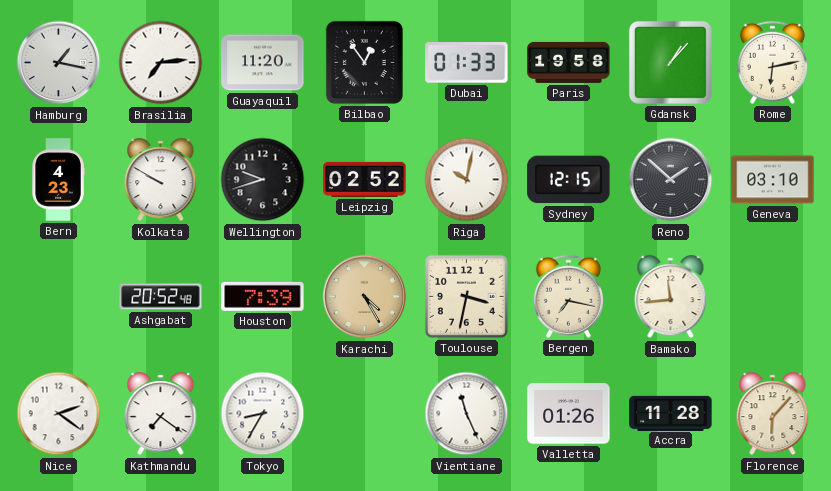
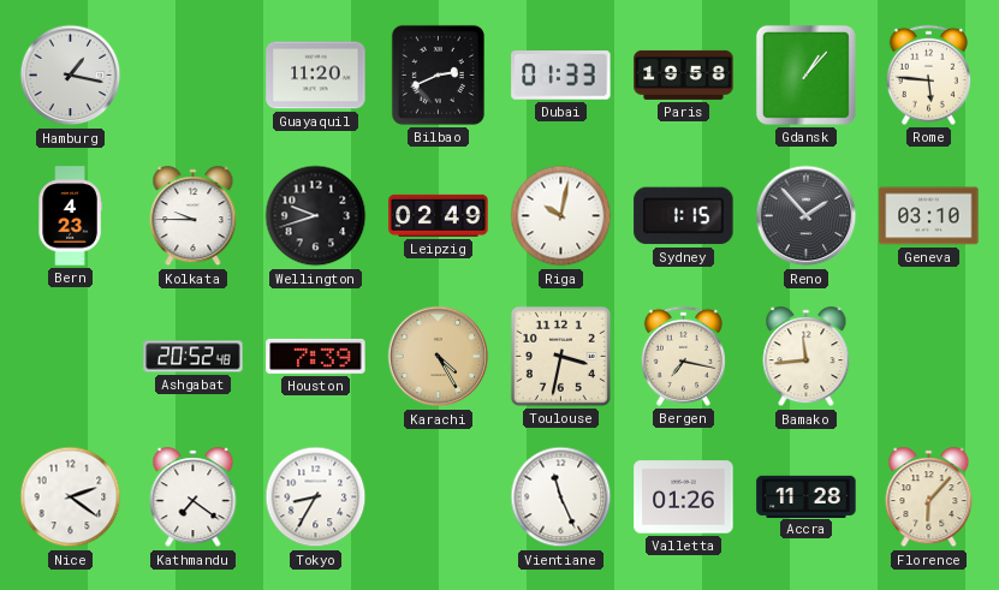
Brasilia: 7:14 -> none
Bilbao: 12:54 -> 2:41
Rome: 6:13 -> 5:46
Kolkata: 9:50 -> 9:45
Leipzig: 02:52 -> 02:49
Sydney: 12:15 -> 1:15
Reno: 1:52 -> 1:53
